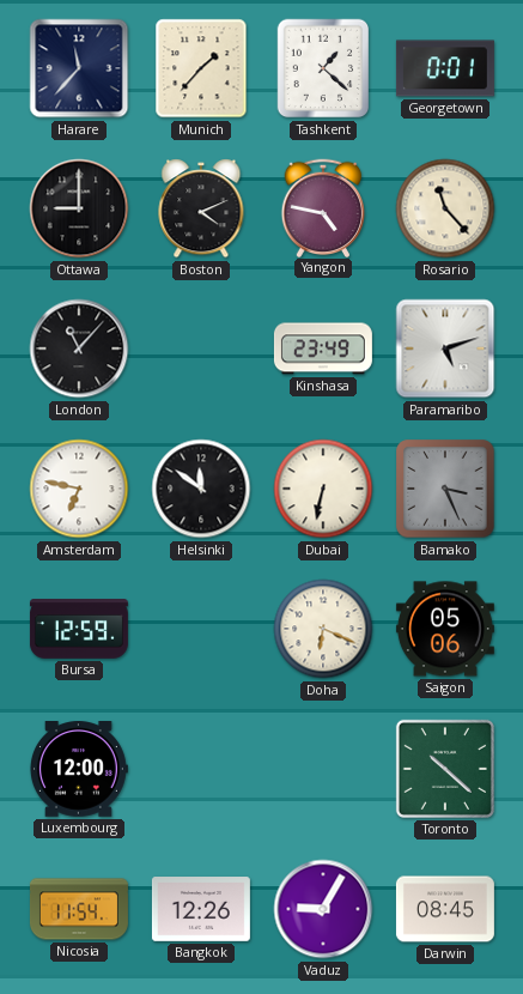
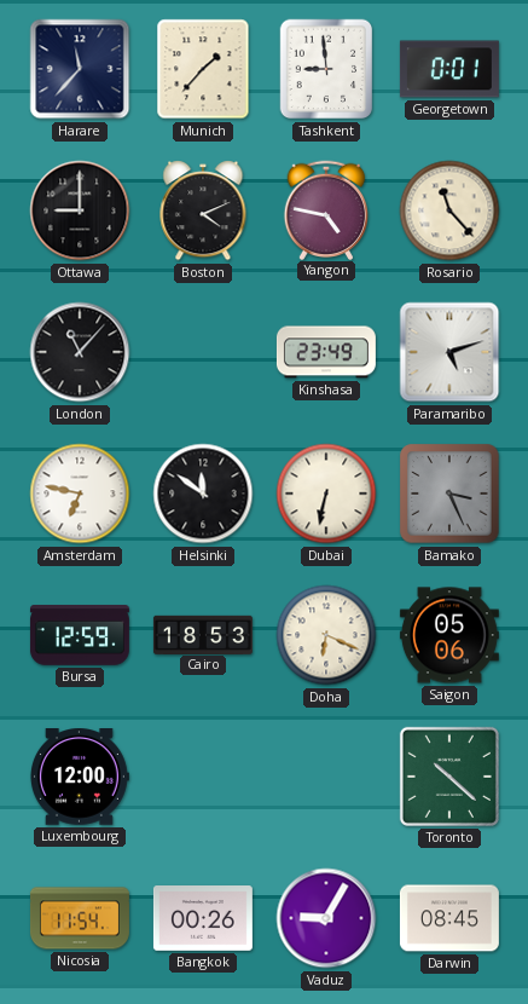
Tashkent: 1:22 -> 8:59
Cairo: none -> 18:53
Bangkok: 12:26 -> 00:26
